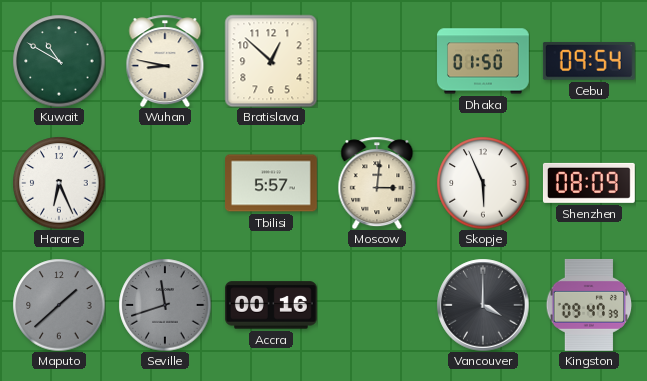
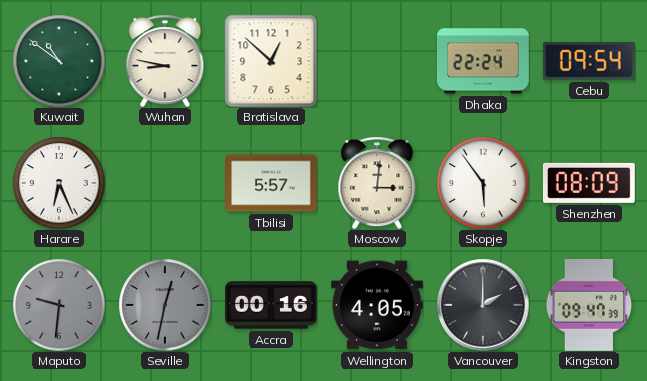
Kuwait: 10:50 -> 10:51
Dhaka: 01:50 -> 22:24
Skopje: 5:56 -> 5:54
Maputo: 1:38 -> 9:31
Seville: 11:42 -> 12:32
Wellington: none -> 4:05
Vancouver: 4:00 -> 2:00
